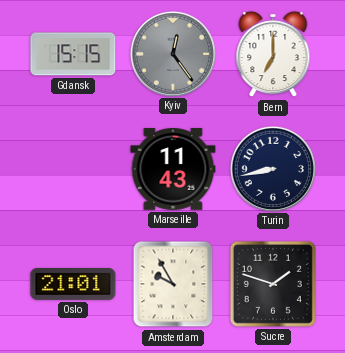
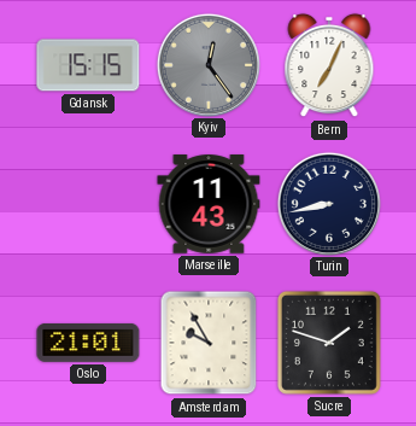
Bern: 7:00 -> 7:04
